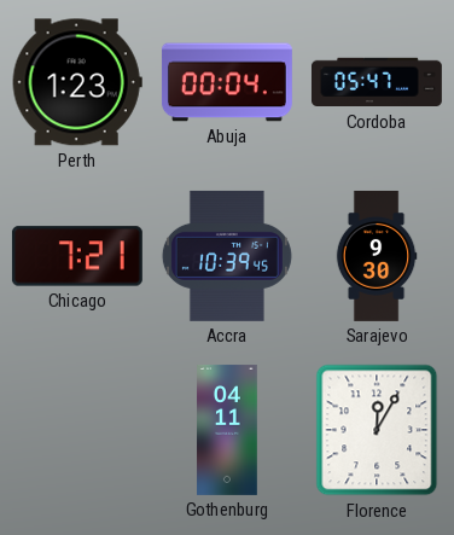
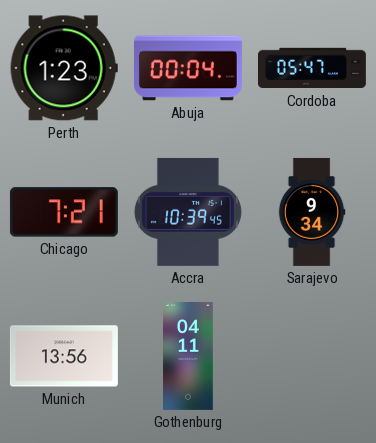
Sarajevo: 9:30 -> 9:34
Munich: none -> 13:56
Florence: 12:05 -> none
